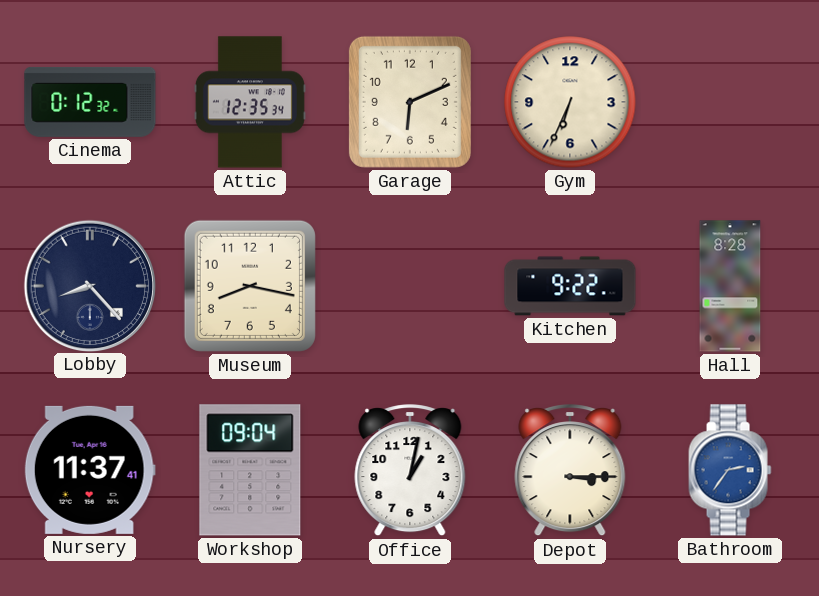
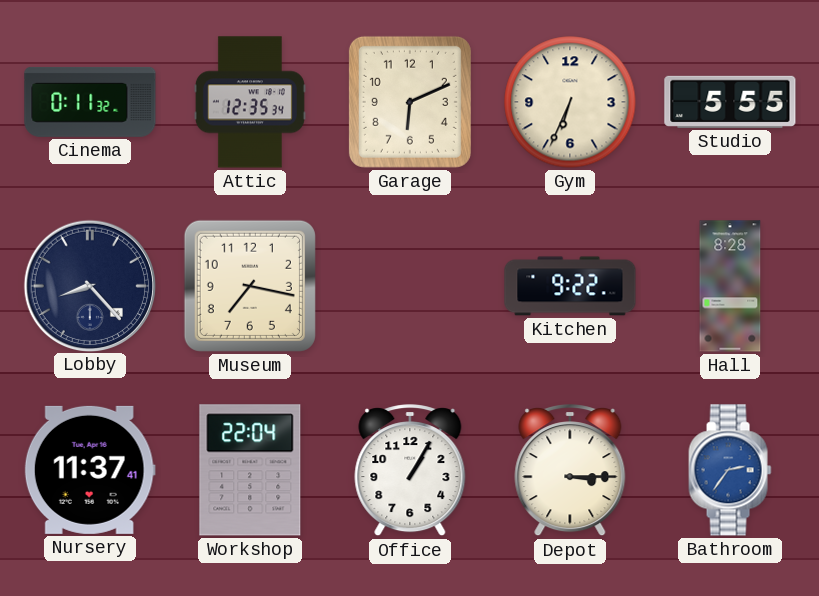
Cinema: 0:12 -> 0:11
Studio: none -> 5:55
Museum: 8:17 -> 7:17
Workshop: 09:04 -> 22:04
Office: 1:02 -> 1:05
